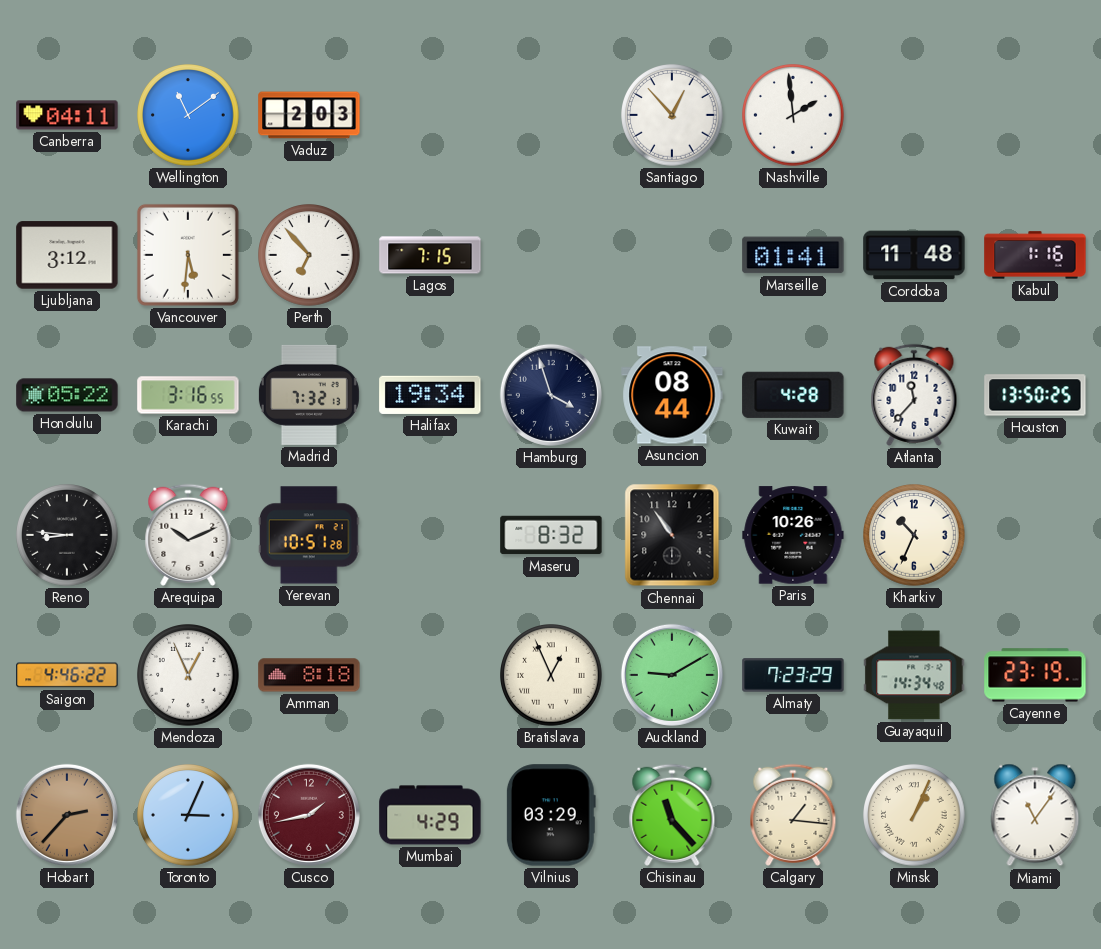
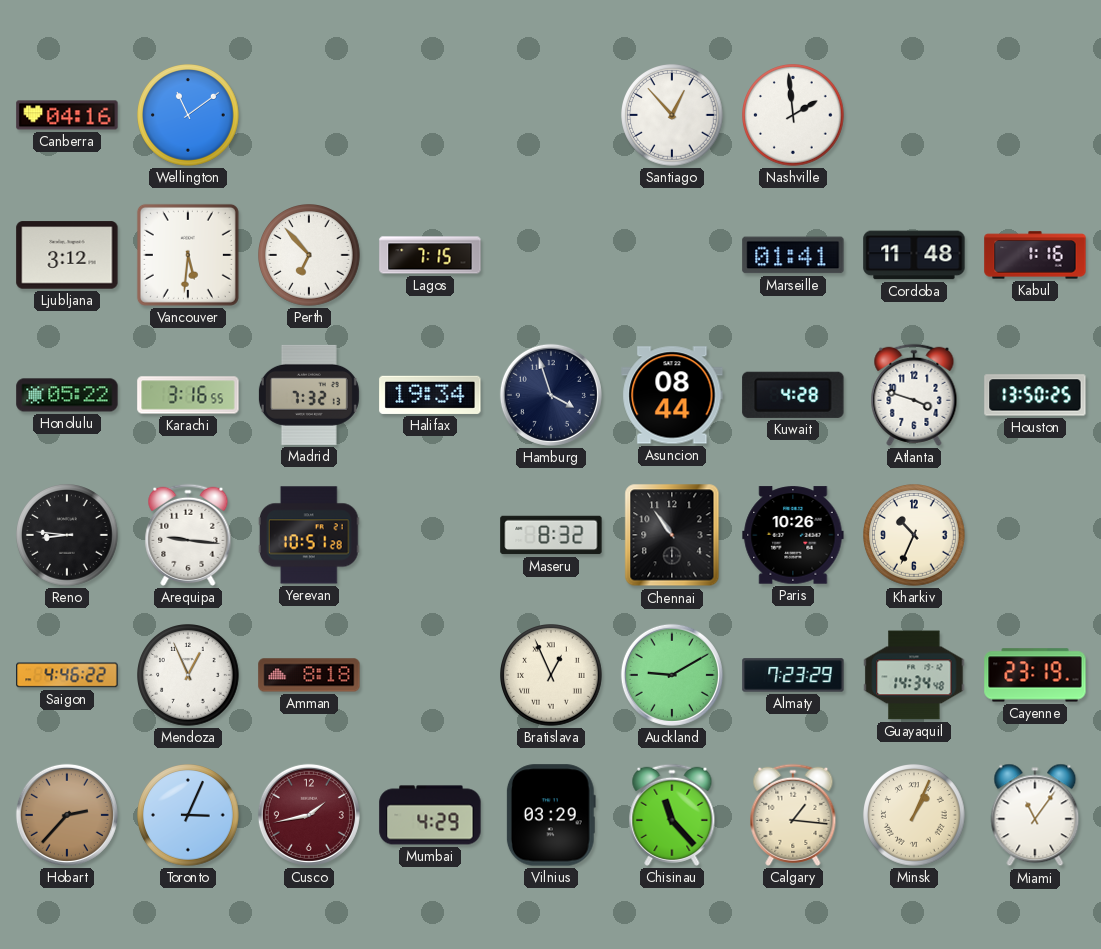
Canberra: 04:11 -> 04:16
Vaduz: 2:03 -> none
Atlanta: 11:37 -> 3:48
Arequipa: 10:11 -> 9:16
